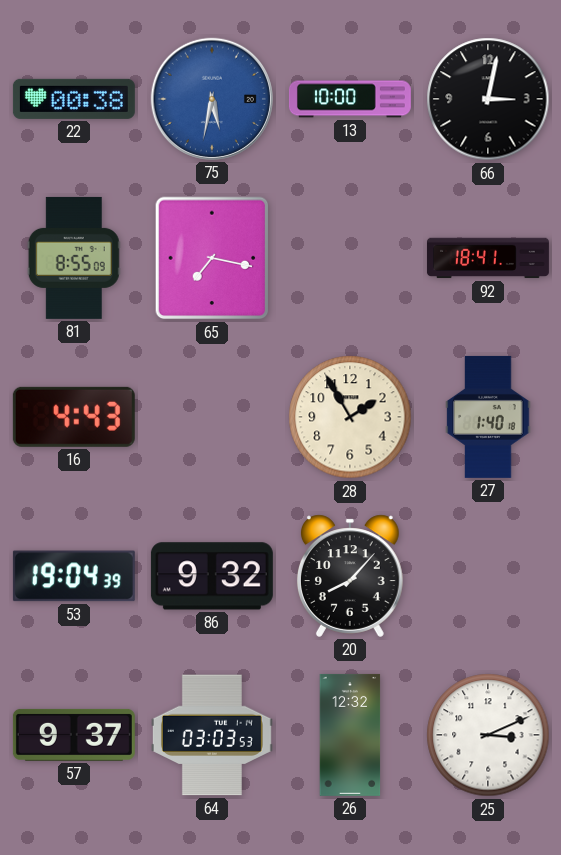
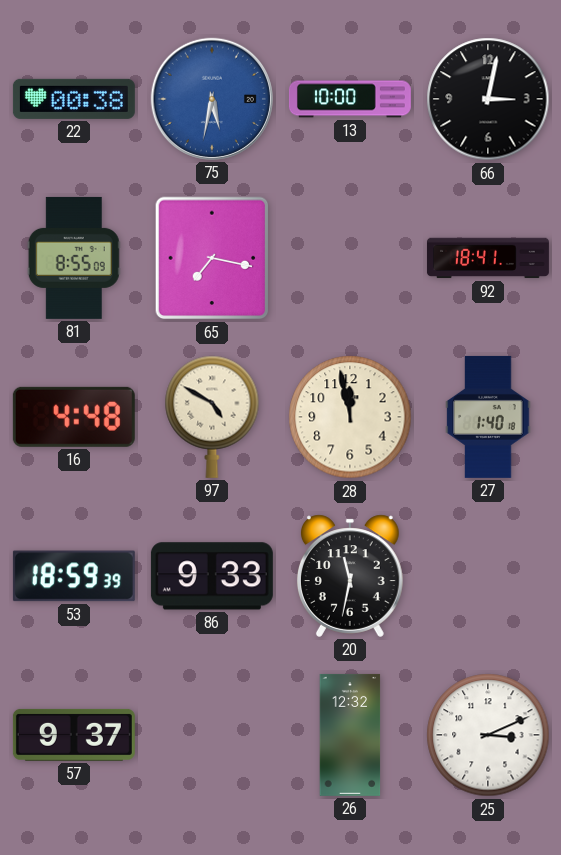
16: 4:43 -> 4:48
97: none -> 4:50
28: 1:55 -> 11:58
53: 19:04 -> 18:59
86: 9:32 -> 9:33
20: 8:07 -> 11:32
64: 03:03 -> none
